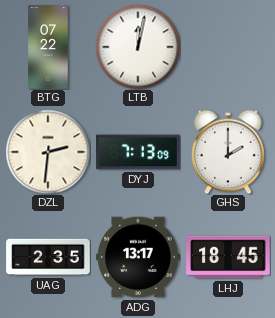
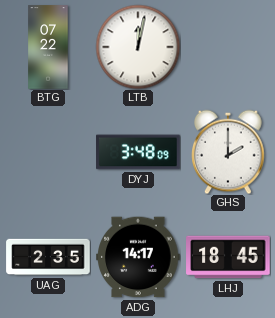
DZL: 2:31 -> none
DYJ: 7:13 -> 3:48
ADG: 13:17 -> 14:17
